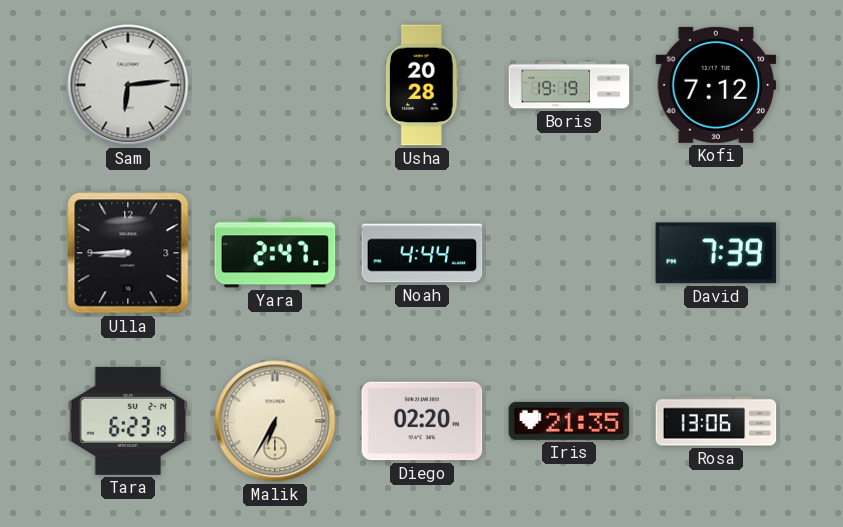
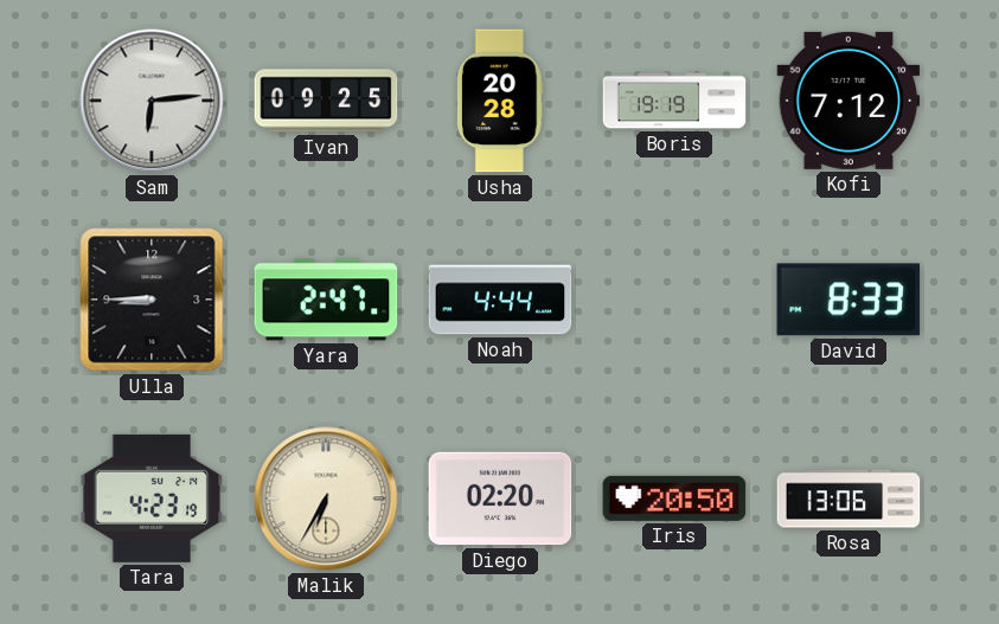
Ivan: none -> 09:25
David: 7:39 -> 8:33
Tara: 6:23 -> 4:23
Iris: 21:35 -> 20:50
